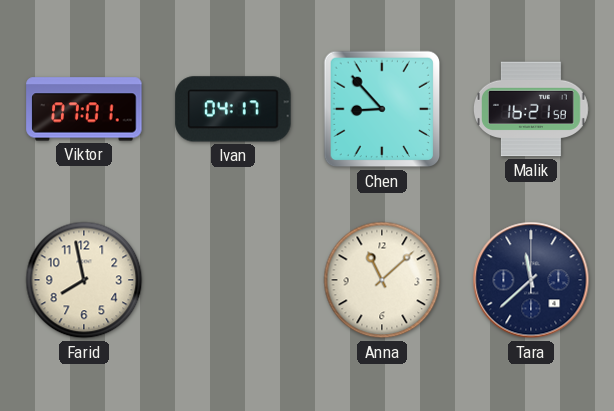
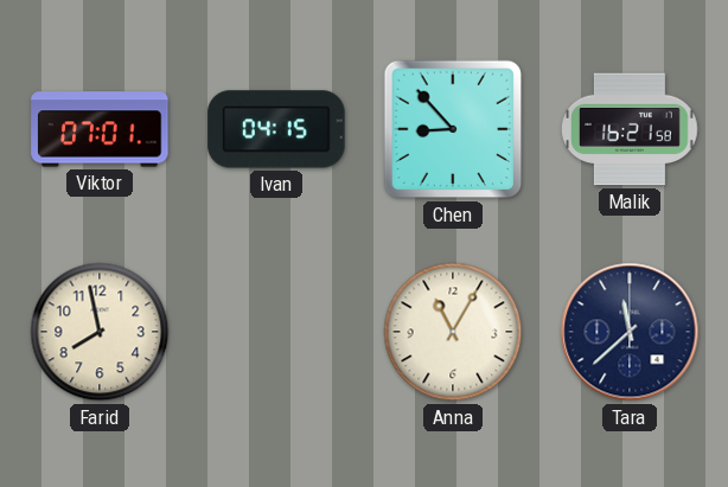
Ivan: 04:17 -> 04:15
Anna: 11:08 -> 11:05
